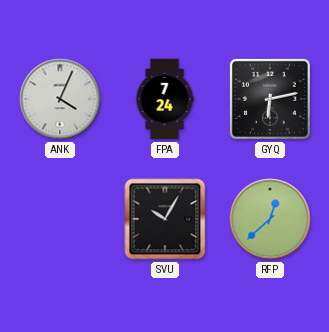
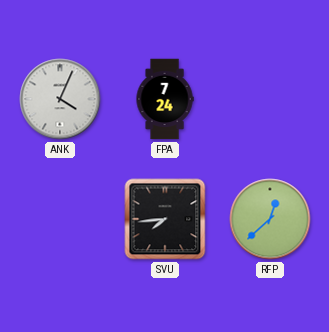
GYQ: 6:13 -> none
SVU: 10:05 -> 7:44
